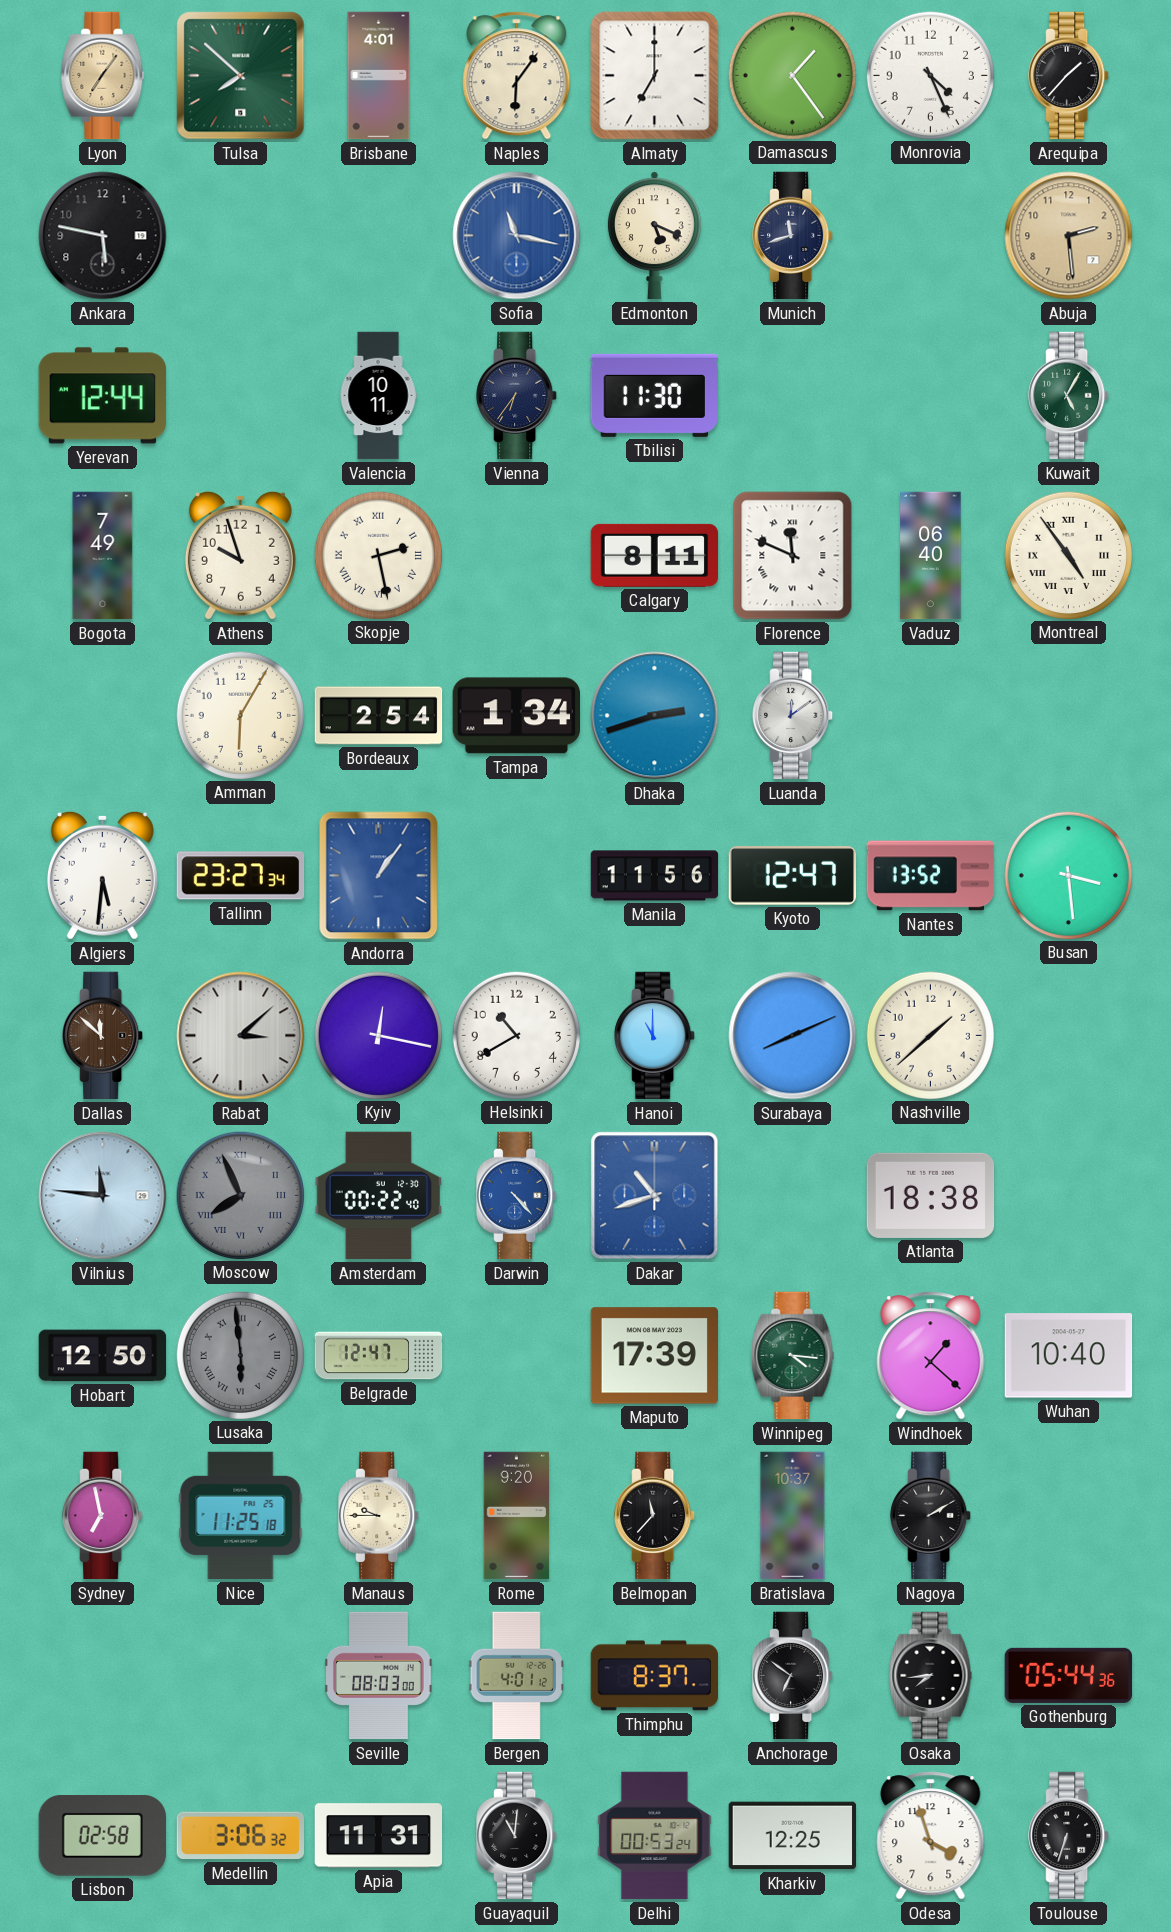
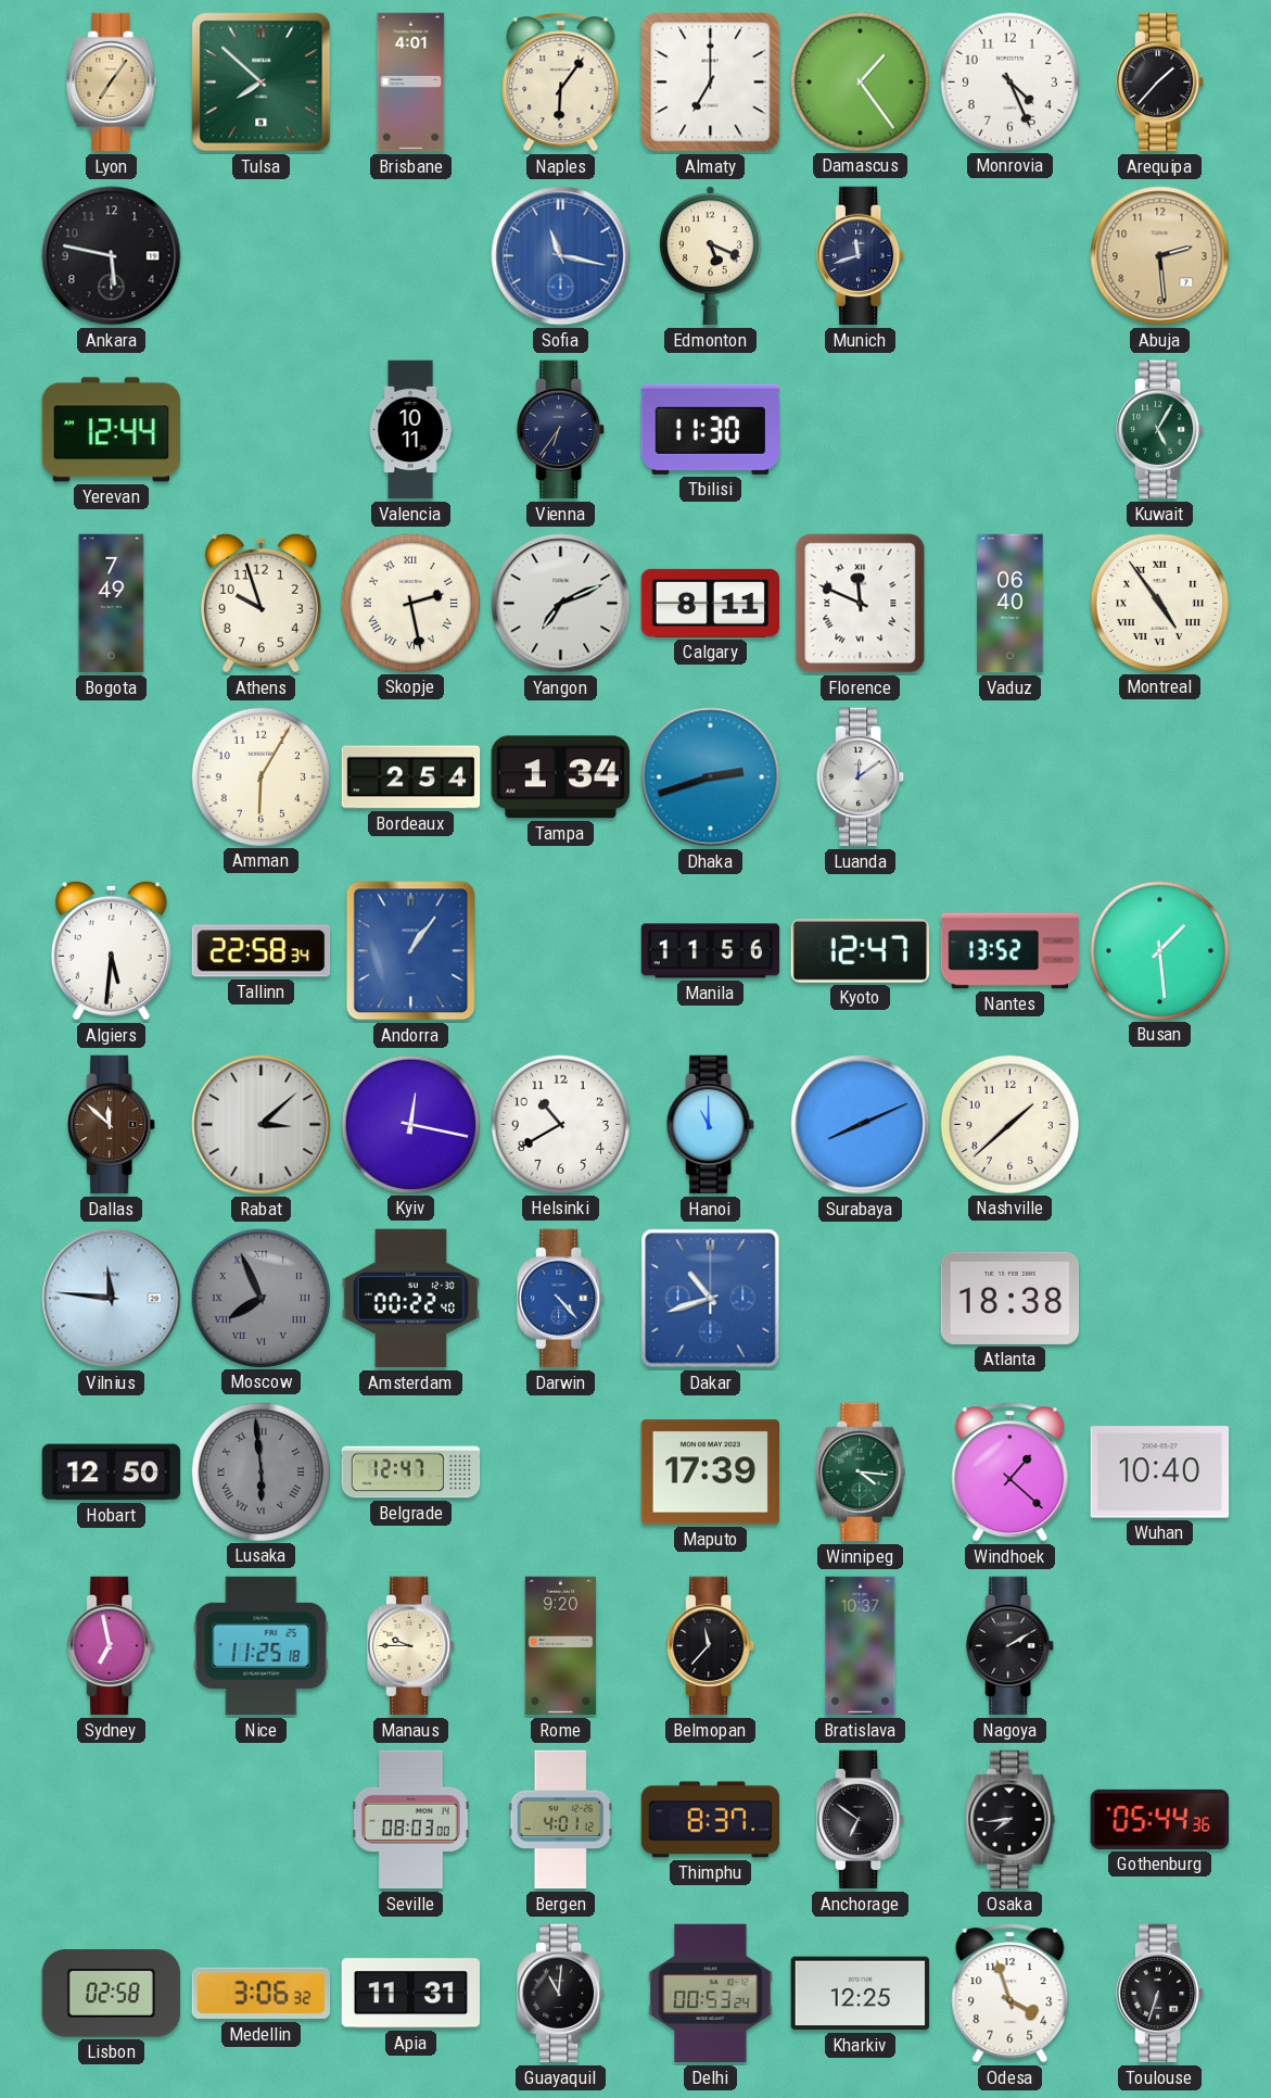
Yangon: none -> 7:11
Tallinn: 23:27 -> 22:58
Busan: 3:29 -> 1:29
